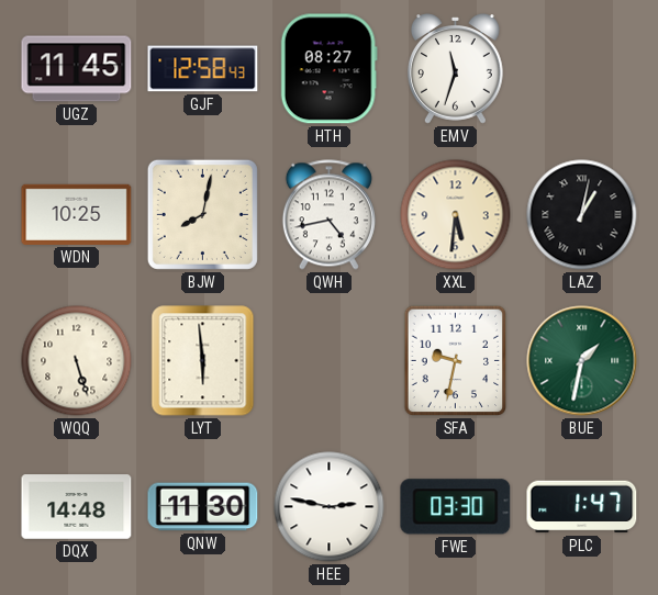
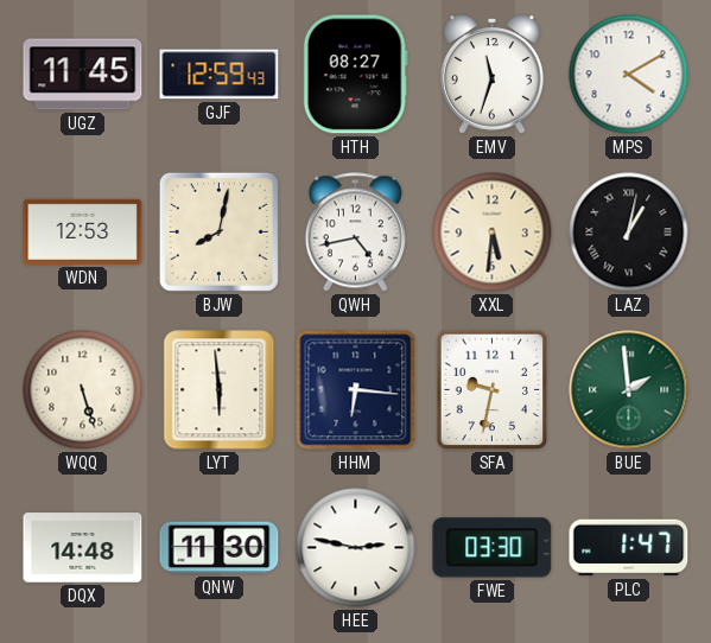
GJF: 12:58 -> 12:59
MPS: none -> 4:10
WDN: 10:25 -> 12:53
HHM: none -> 6:16
BUE: 1:32 -> 1:59
